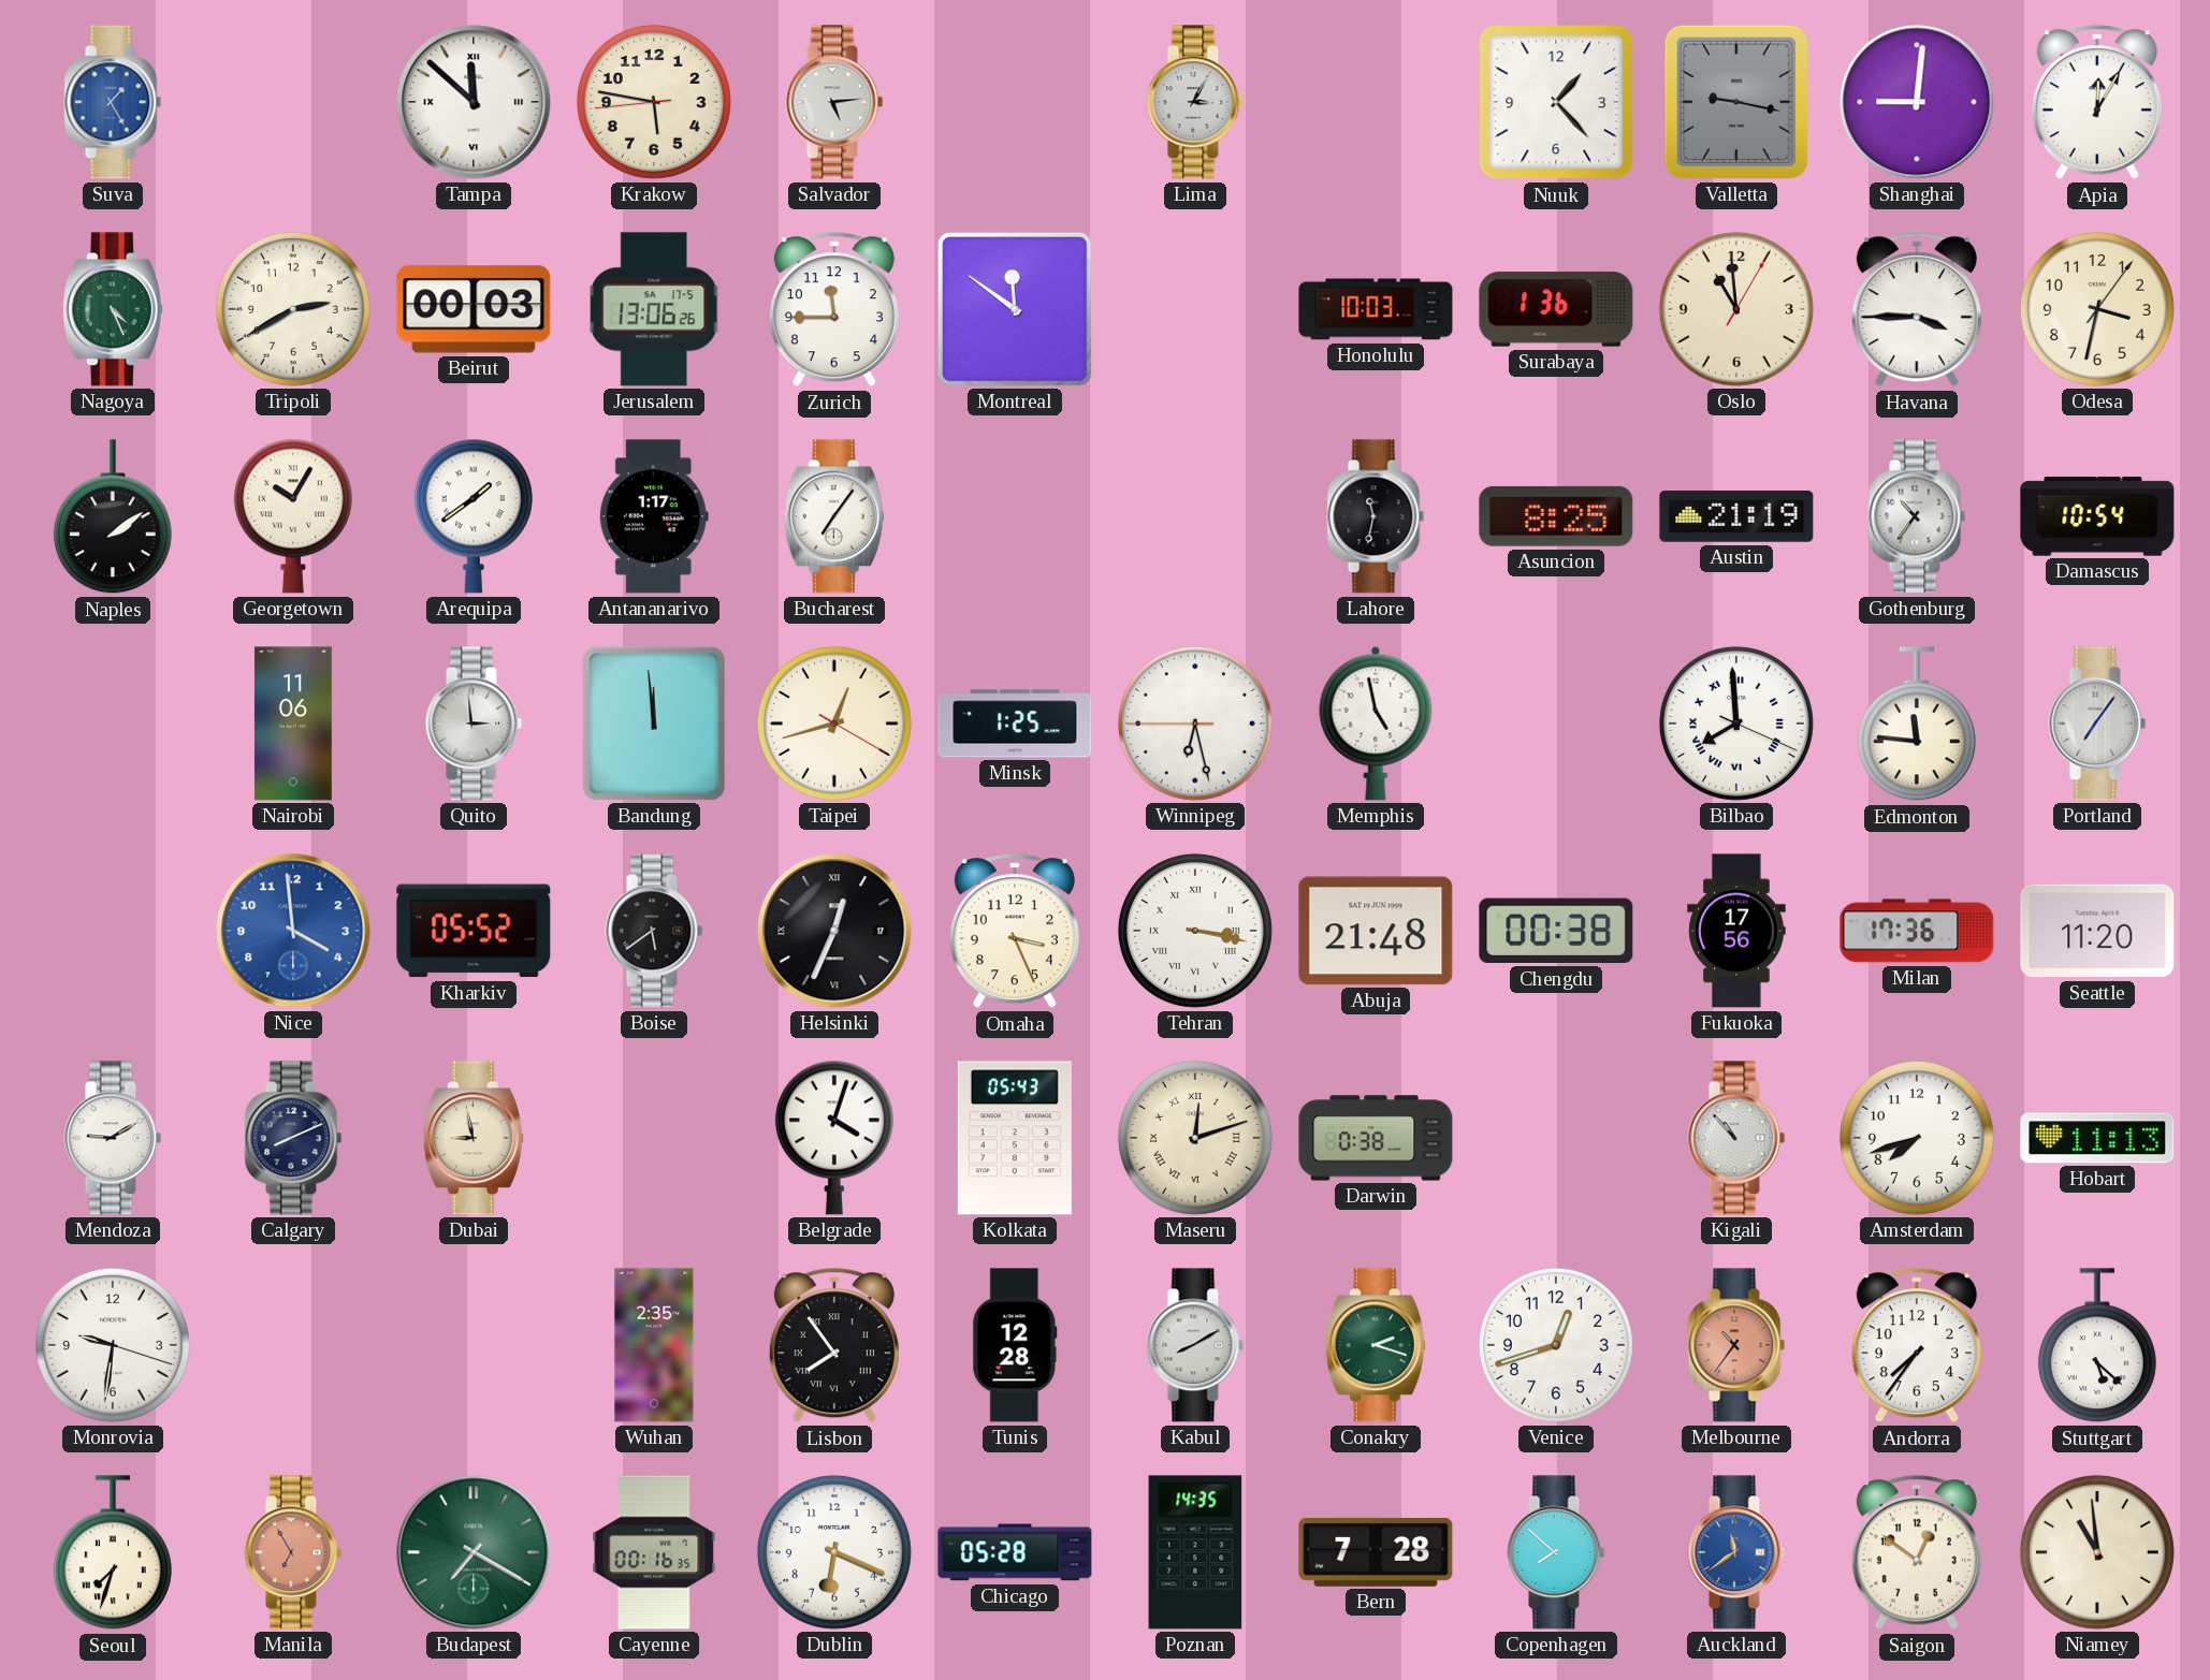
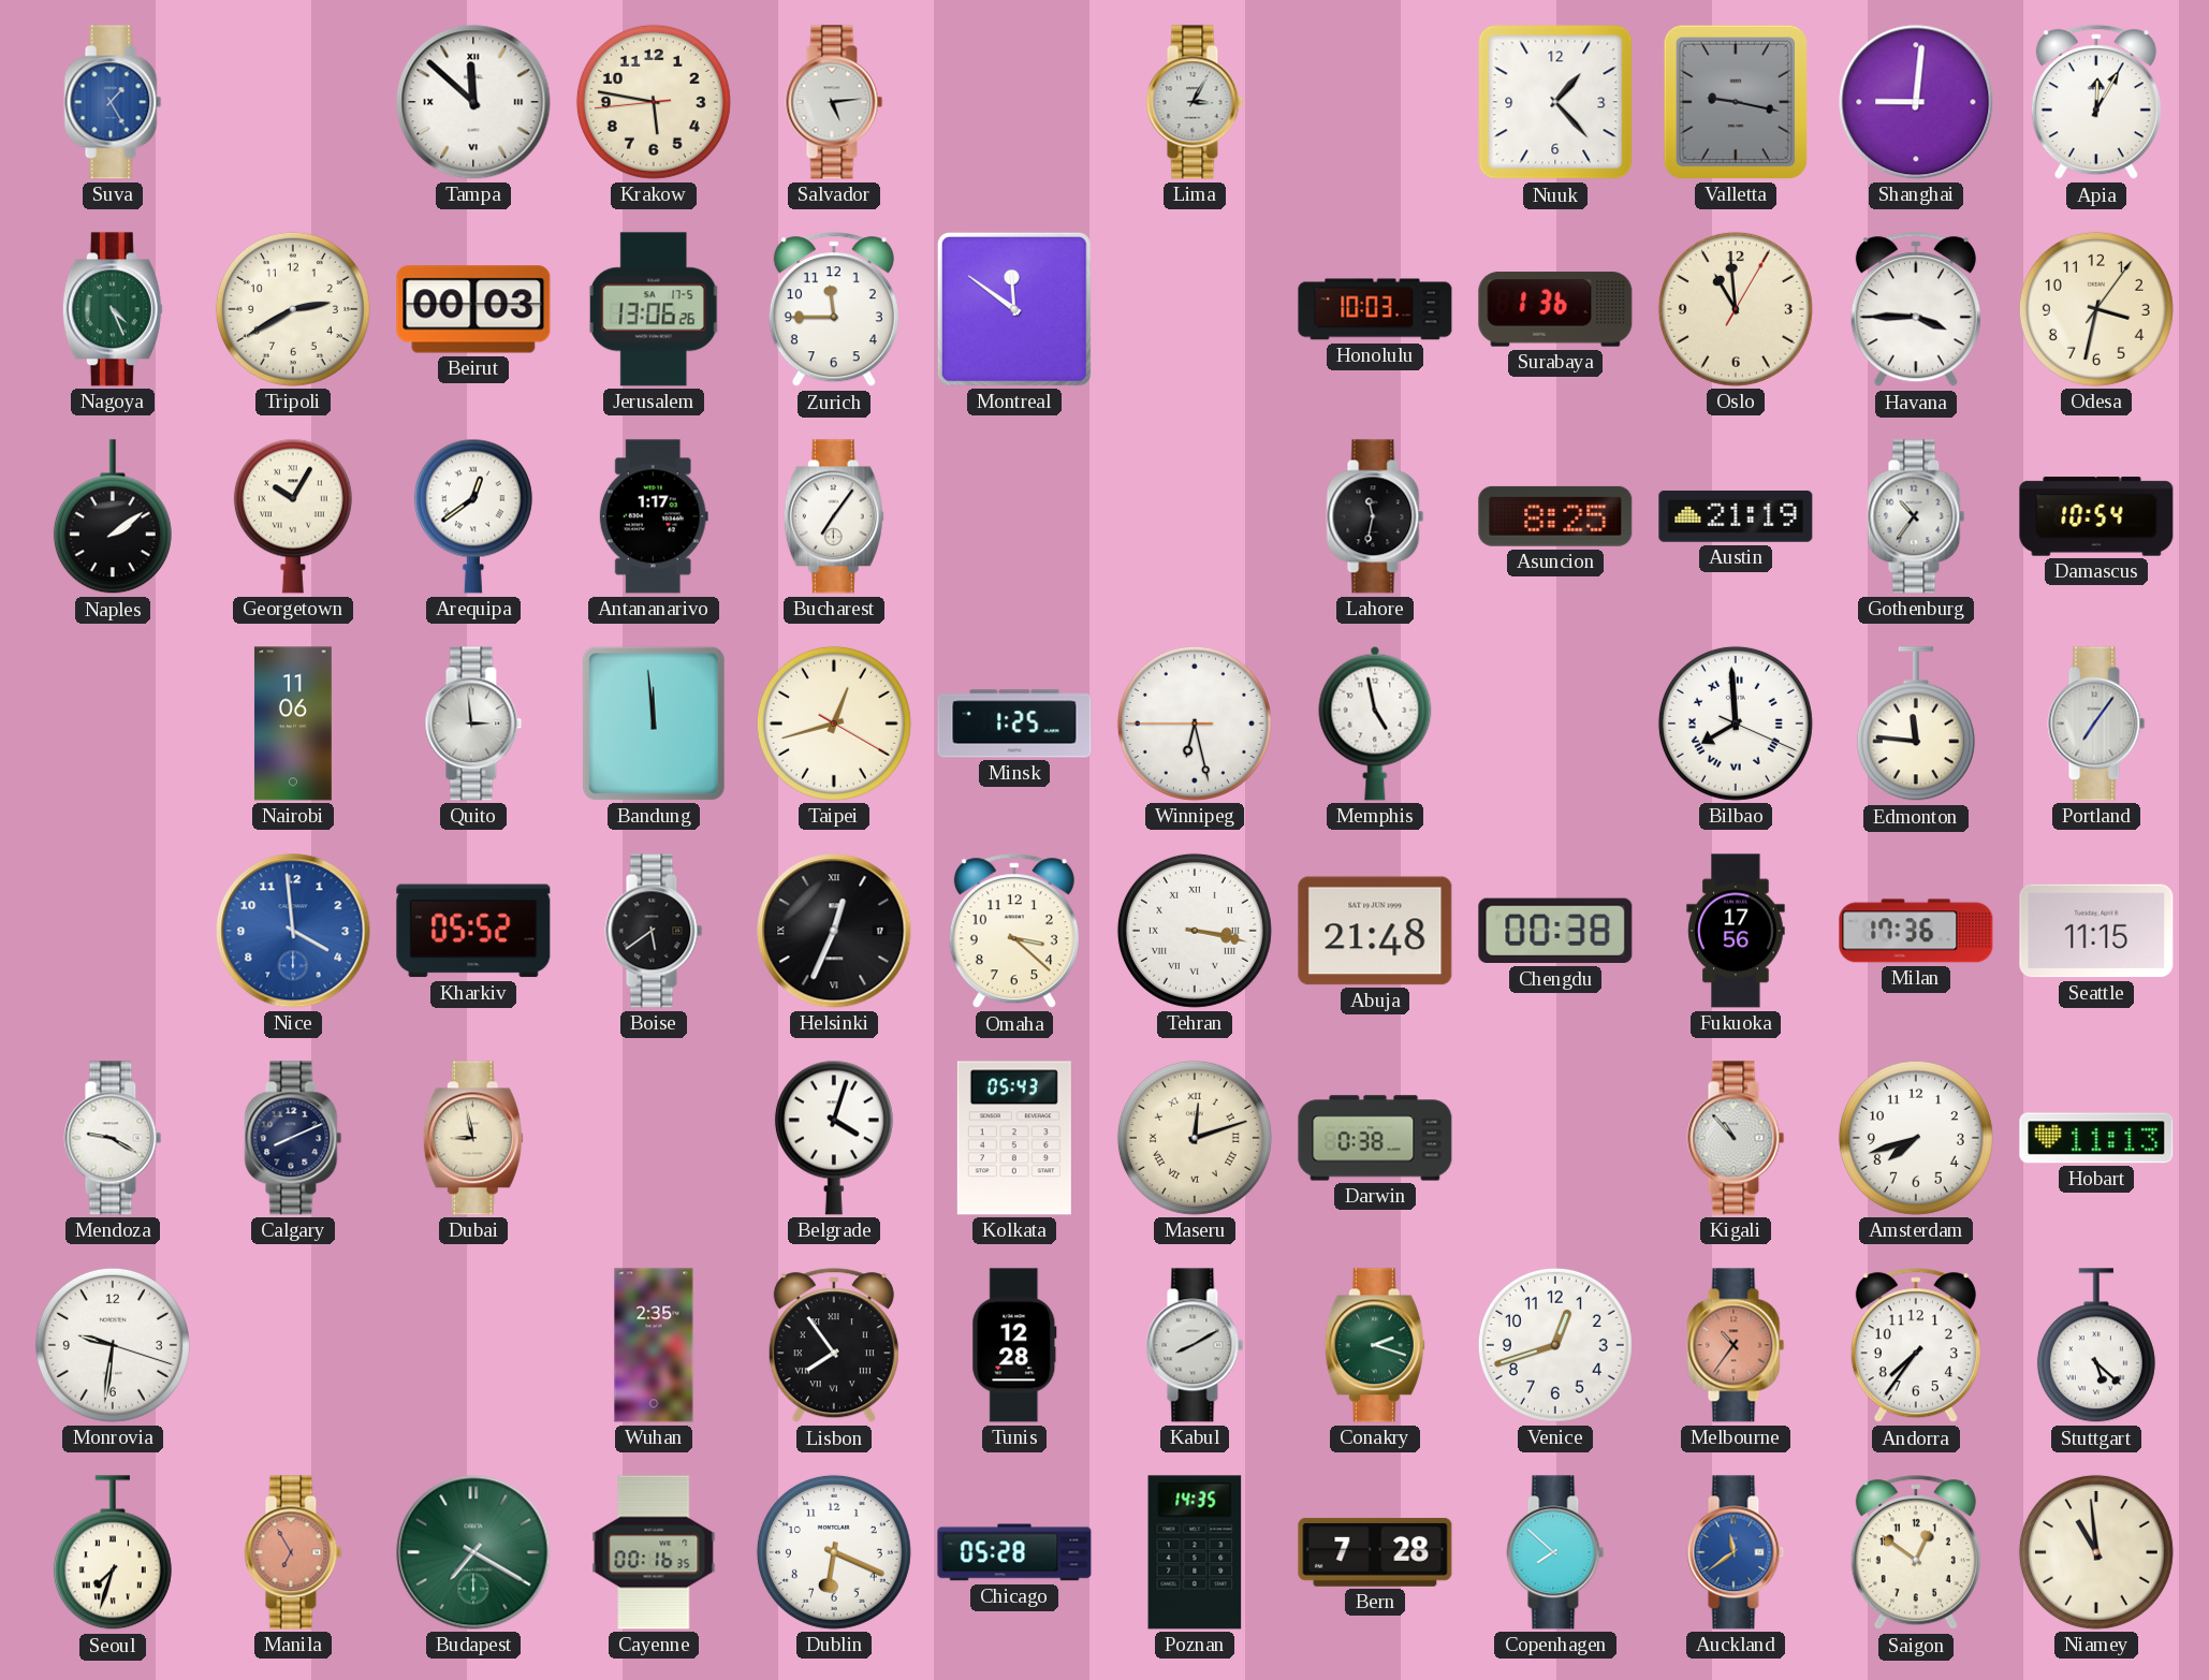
Arequipa: 1:39 -> 12:39
Omaha: 3:26 -> 3:22
Seattle: 11:20 -> 11:15
Mendoza: 9:10 -> 9:20
